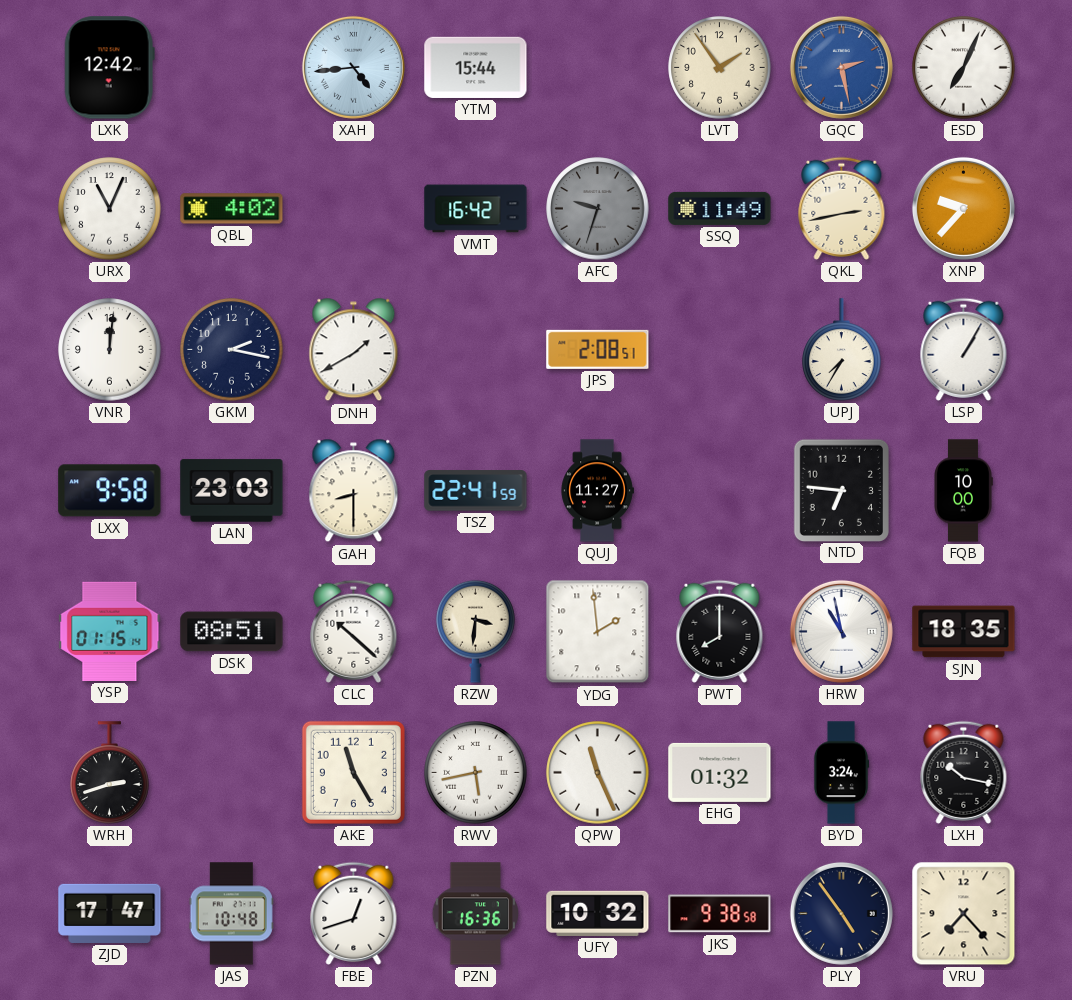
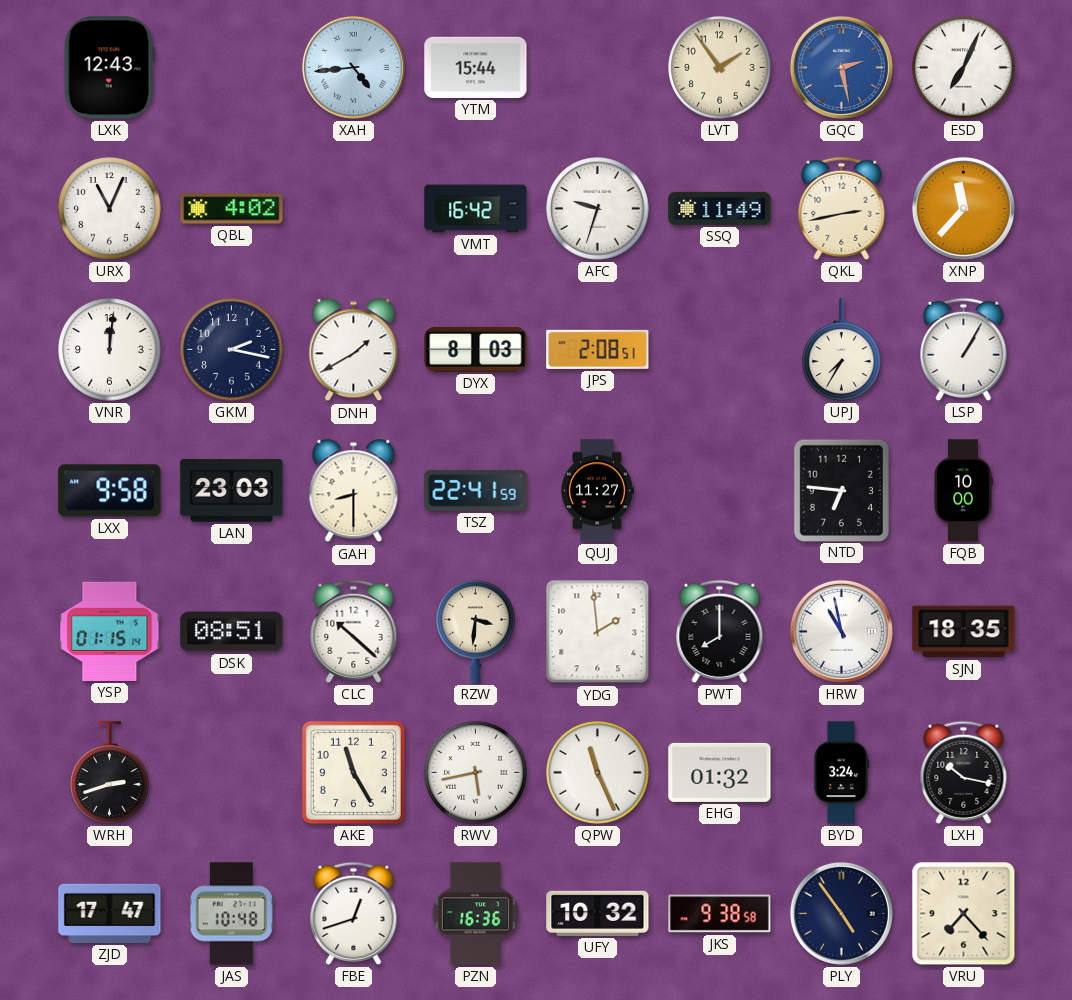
LXK: 12:42 -> 12:43
AFC dial: grey -> white
XNP: 9:37 -> 11:37
DYX: none -> 8:03
